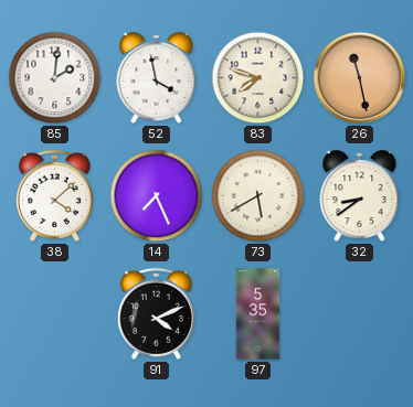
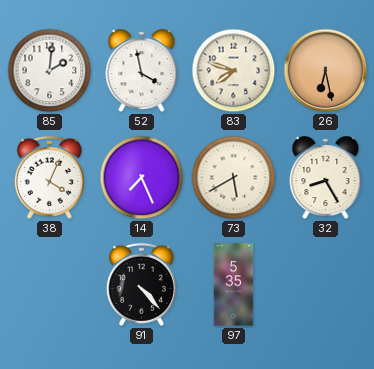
26: 11:28 -> 6:28
38: 4:08 -> 4:04
32: 8:39 -> 8:25
91: 4:11 -> 4:23
